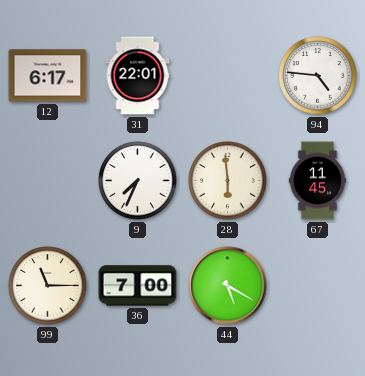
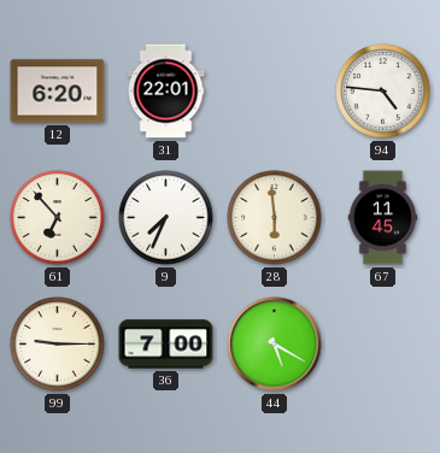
12: 6:17 -> 6:20
61: none -> 6:53
99: 11:15 -> 9:15
